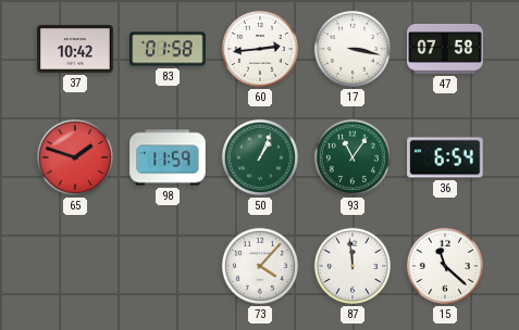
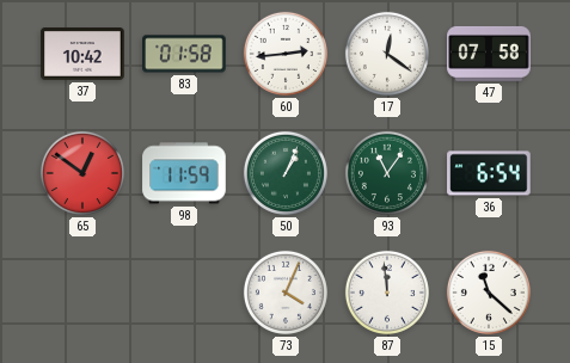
17: 3:17 -> 12:21
65: 1:48 -> 12:51
73: 4:07 -> 4:04
